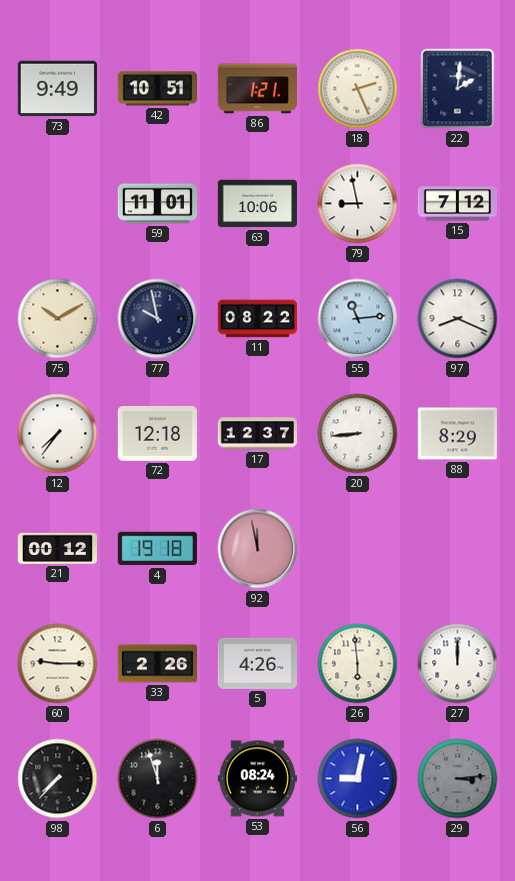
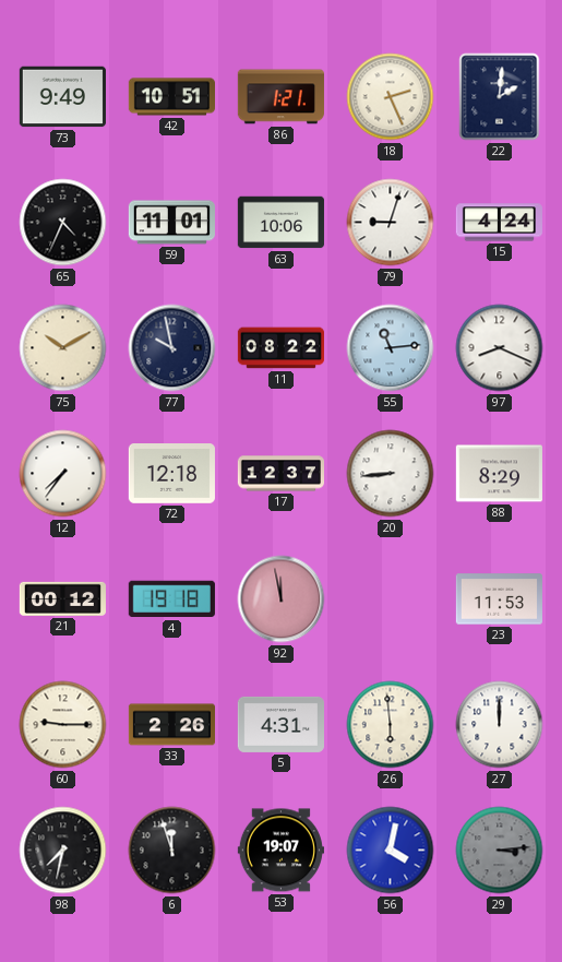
65: none -> 4:34
79: 8:58 -> 9:03
15: 7:12 -> 4:24
23: none -> 11:53
5: 4:26 -> 4:31
98: 7:37 -> 7:32
53: 08:24 -> 19:07
56: 9:02 -> 4:02
